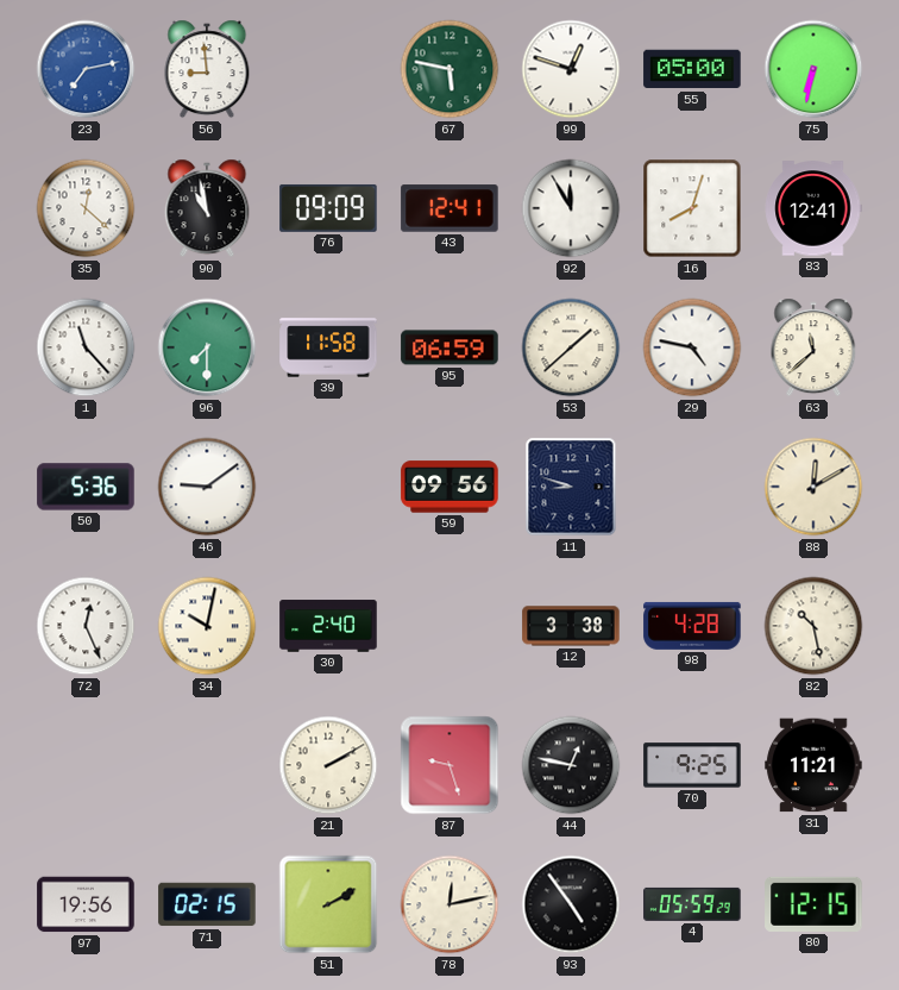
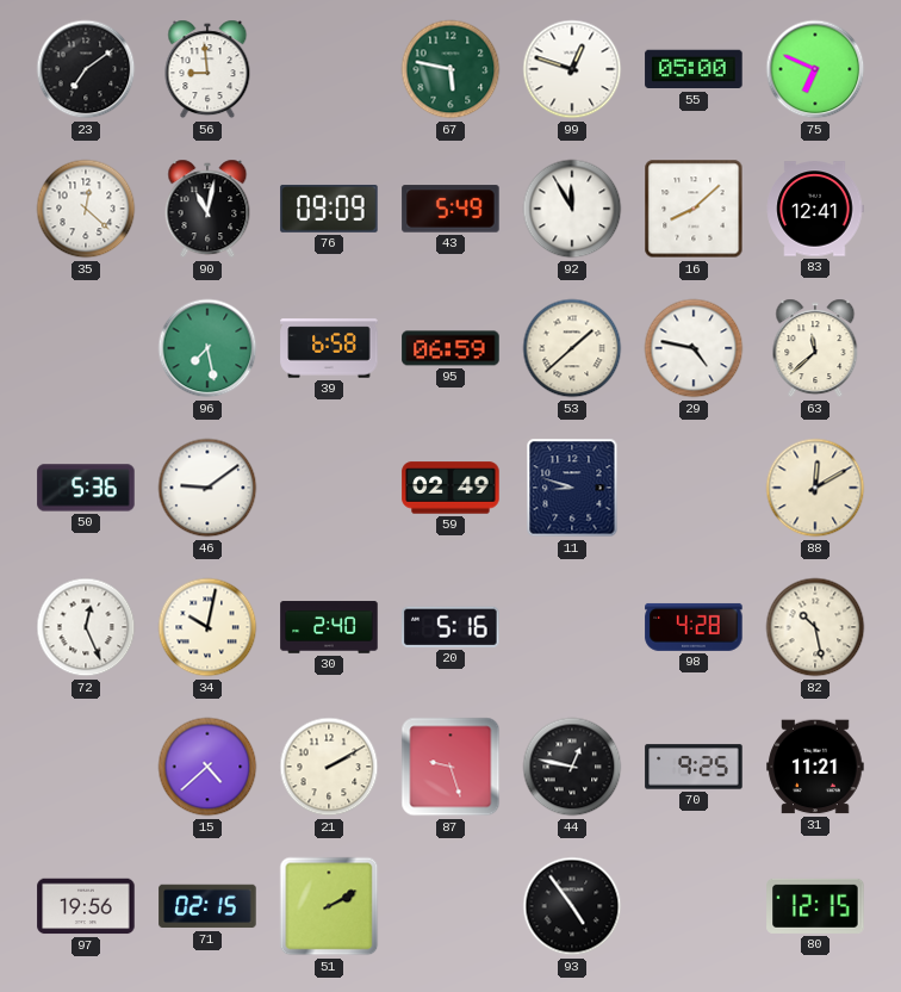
23: 7:13 -> 7:09
23 dial: blue -> black
75: 6:32 -> 6:49
90: 10:58 -> 11:02
43: 12:41 -> 5:49
16: 8:03 -> 8:08
1: 11:23 -> none
96: 7:30 -> 7:28
39: 11:58 -> 6:58
59: 09:56 -> 02:49
20: none -> 5:16
12: 3:38 -> none
15: none -> 4:38
78: 12:13 -> none
4: 05:59 -> none
